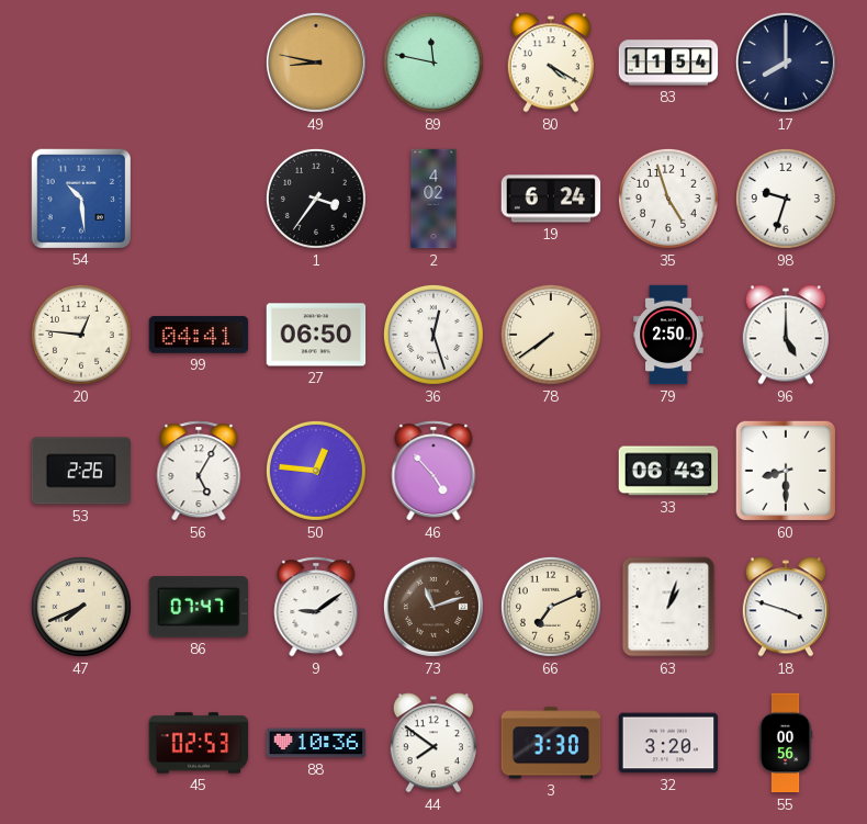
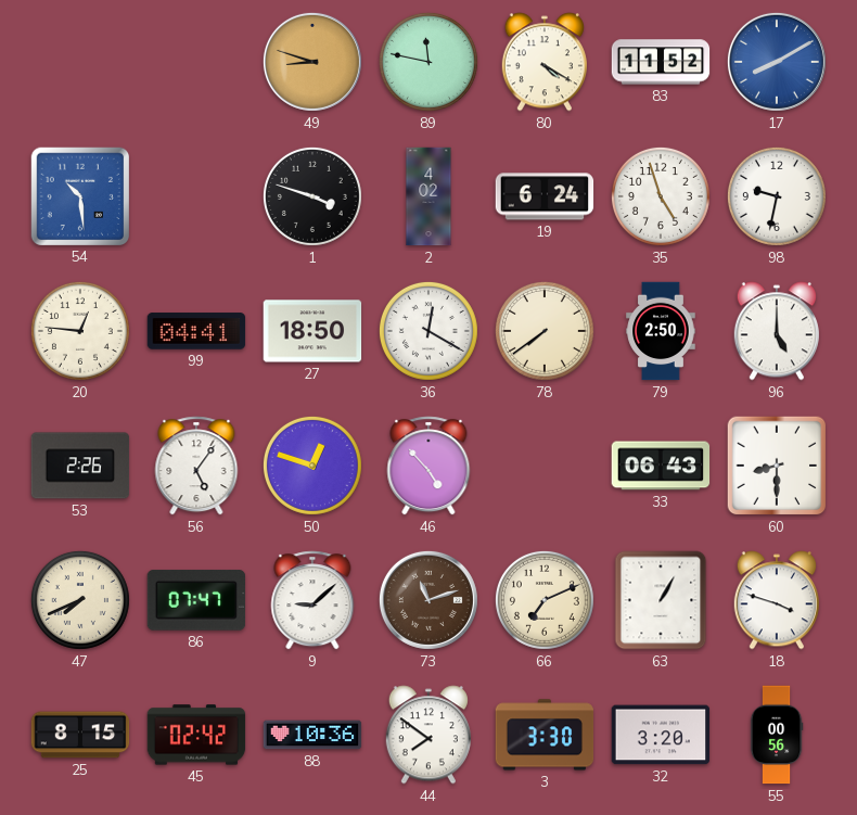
49: 8:47 -> 8:48
83: 11:54 -> 11:52
17: 8:00 -> 8:10
17 dial: navy -> blue
1: 3:36 -> 3:48
98: 9:33 -> 9:32
27: 06:50 -> 18:50
36: 12:27 -> 12:20
56: 5:05 -> 5:06
50: 12:46 -> 12:48
9: 9:09 -> 9:08
63: 1:03 -> 1:05
25: none -> 8:15
45: 02:53 -> 02:42
